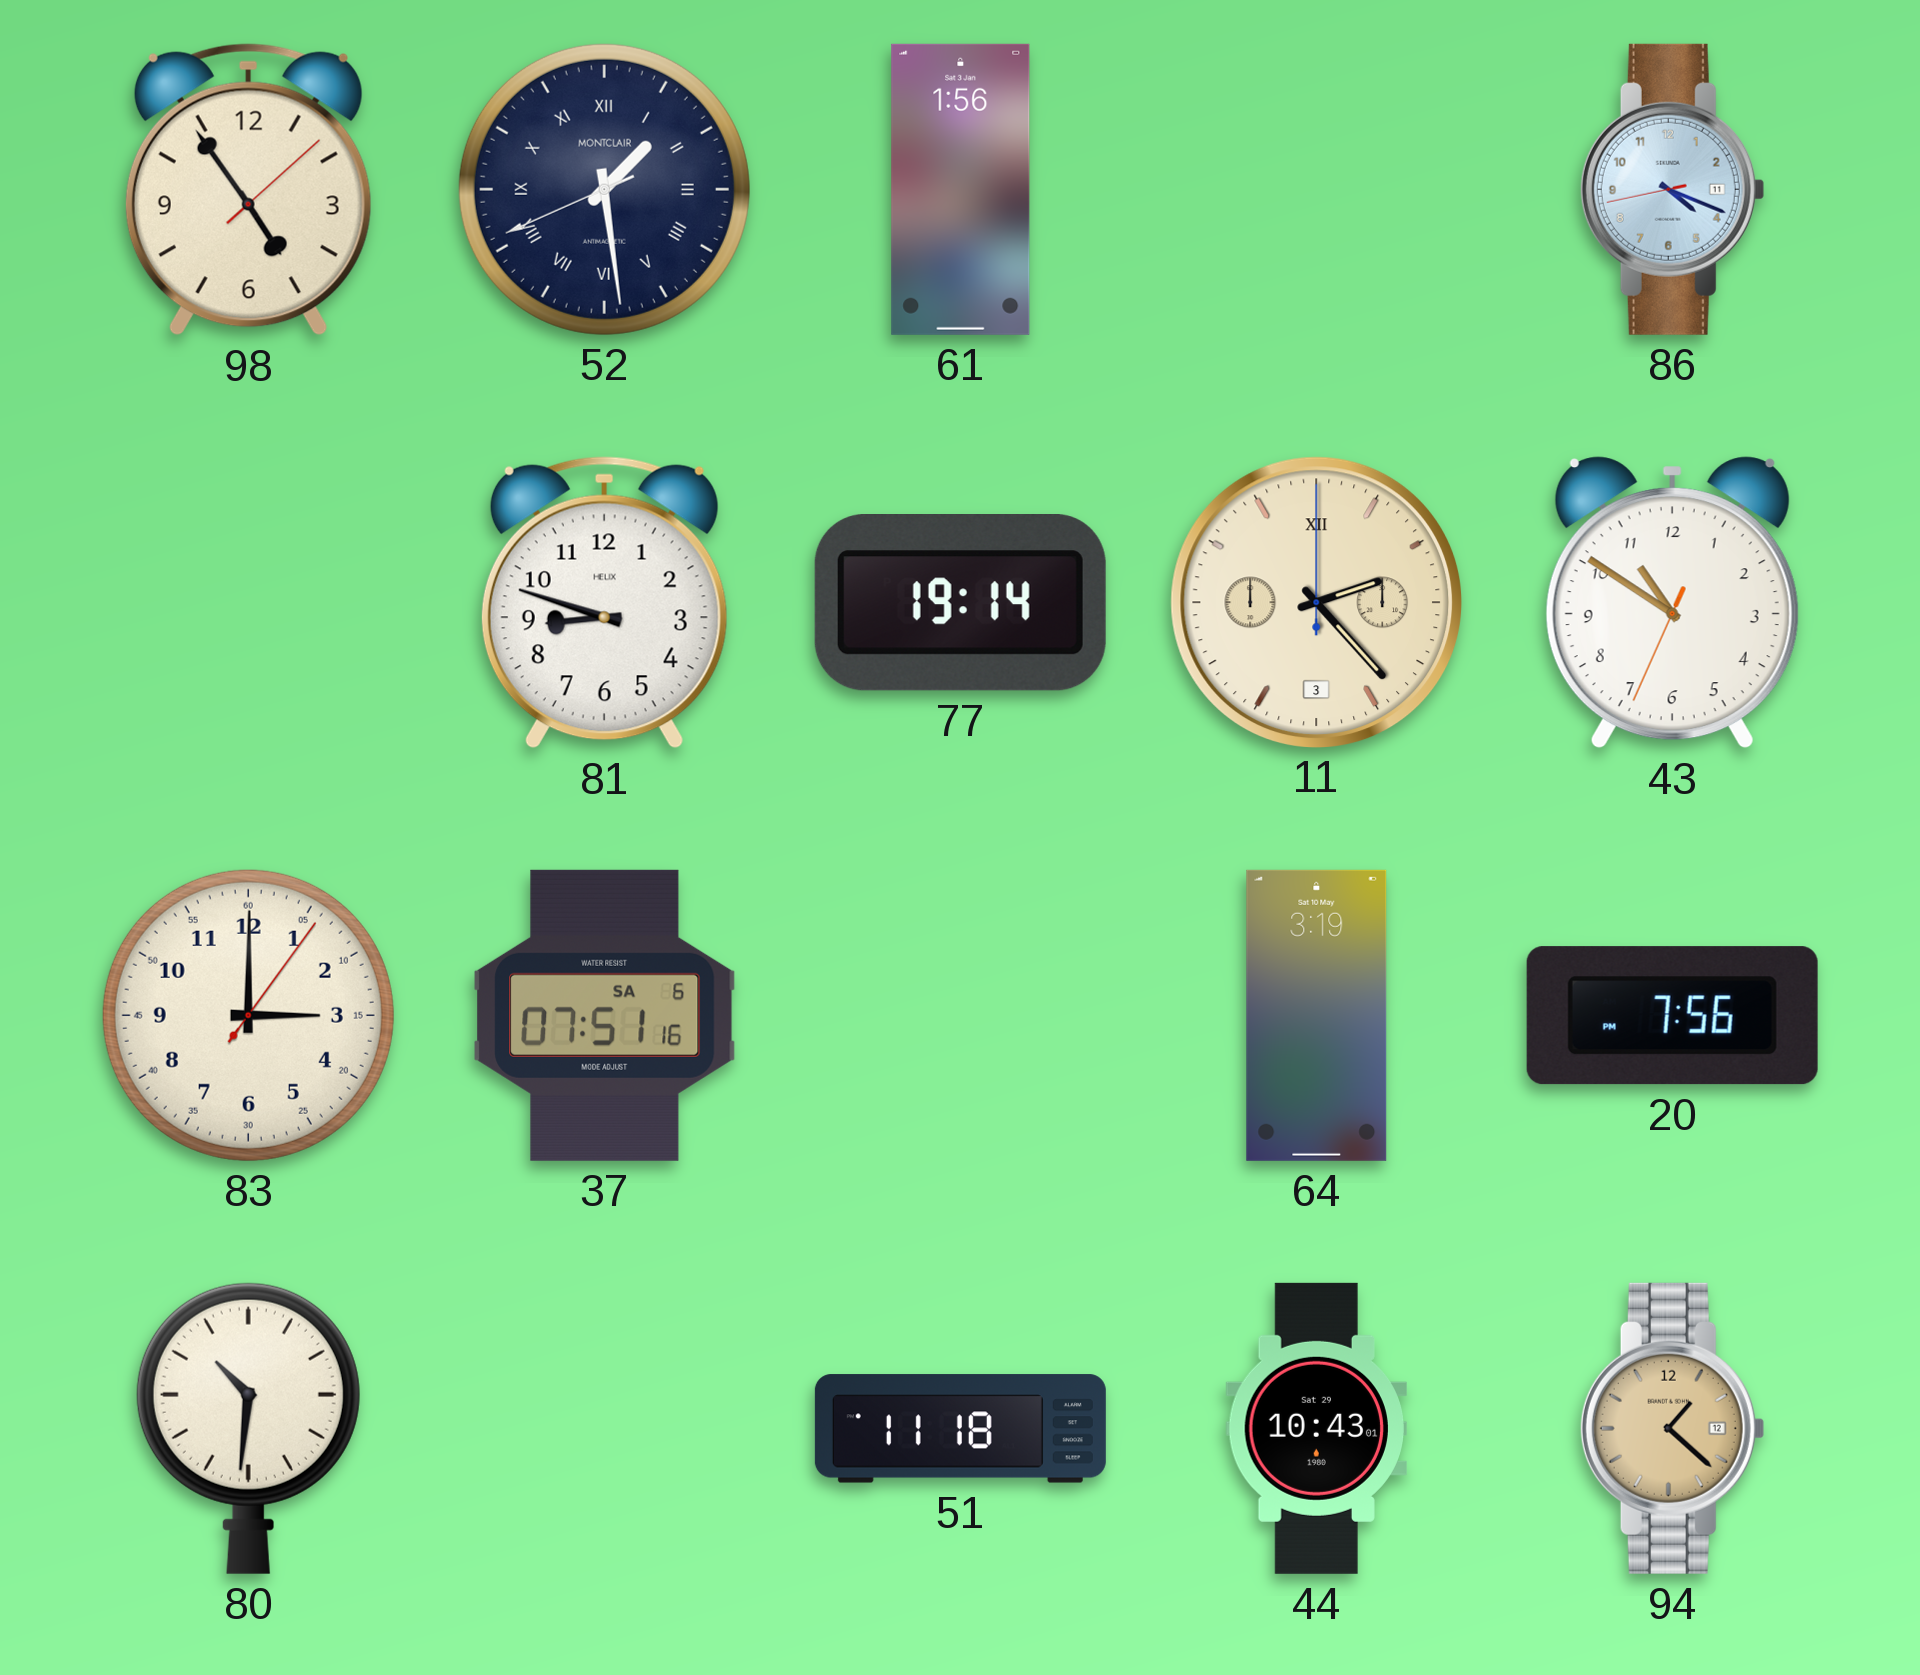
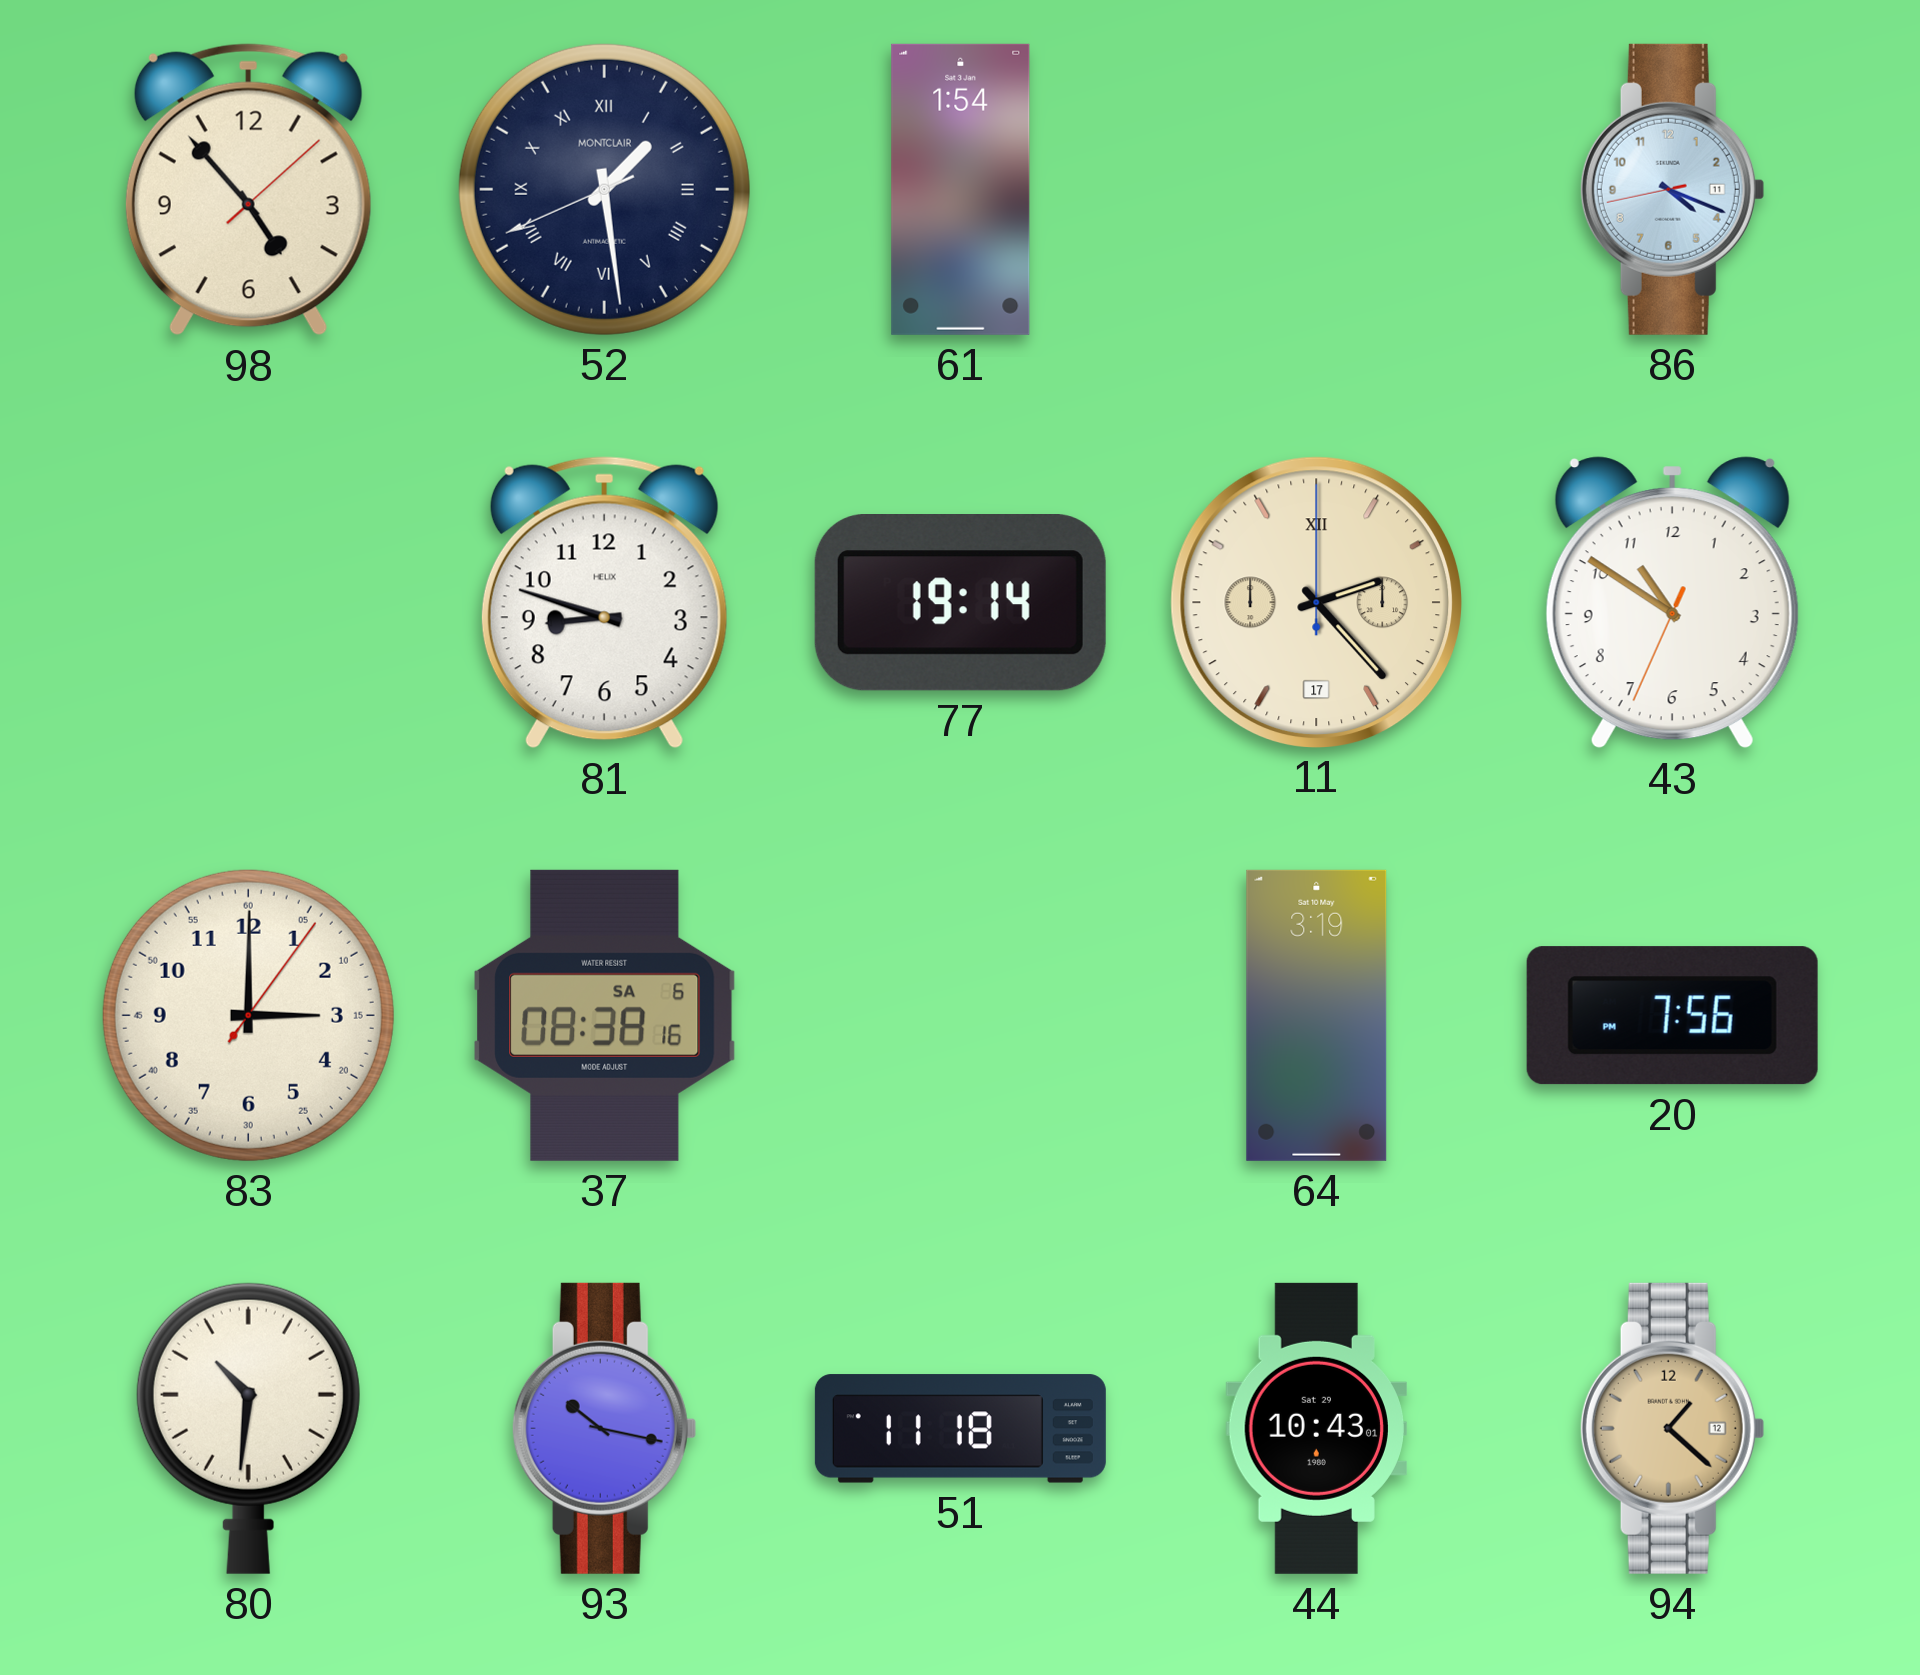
98: 4:54 -> 4:53
61: 1:56 -> 1:54
11 date: 3 -> 17
37: 07:51 -> 08:38
93: none -> 10:17
